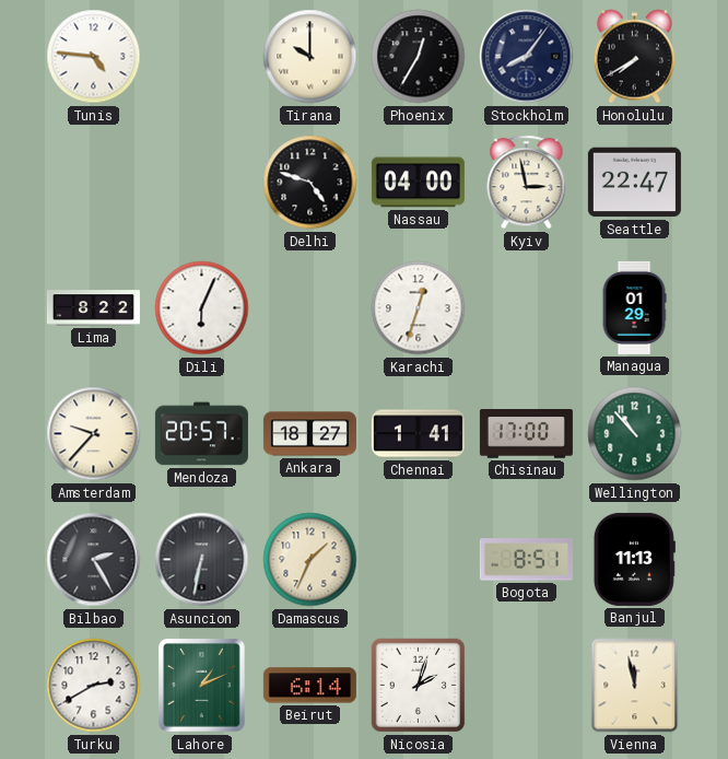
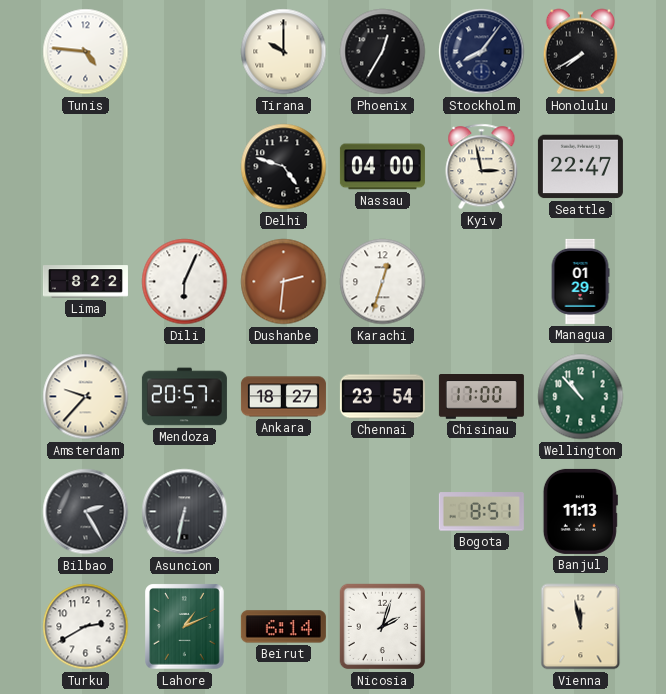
Dushanbe: none -> 2:31
Chennai: 1:41 -> 23:54
Damascus: 1:34 -> none
